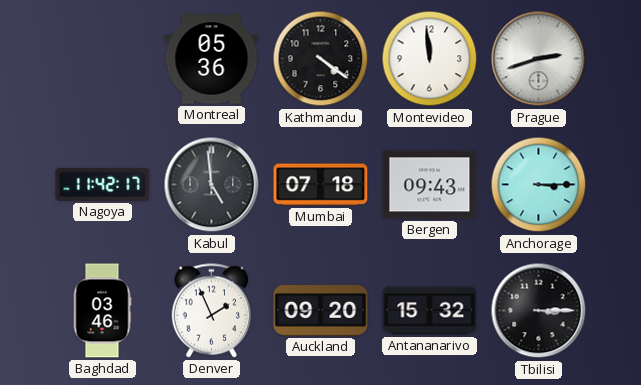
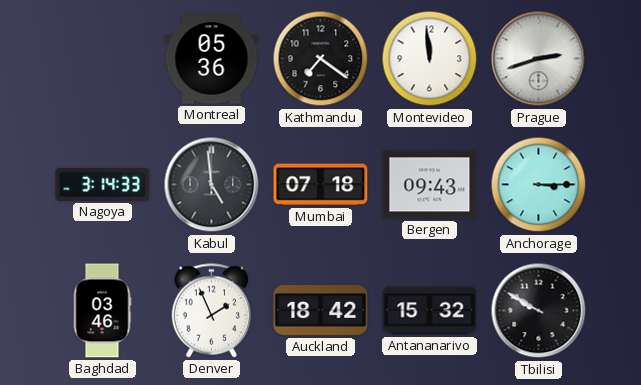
Kathmandu: 4:21 -> 7:21
Nagoya: 11:42 -> 3:14
Auckland: 09:20 -> 18:42
Tbilisi: 3:15 -> 9:50
